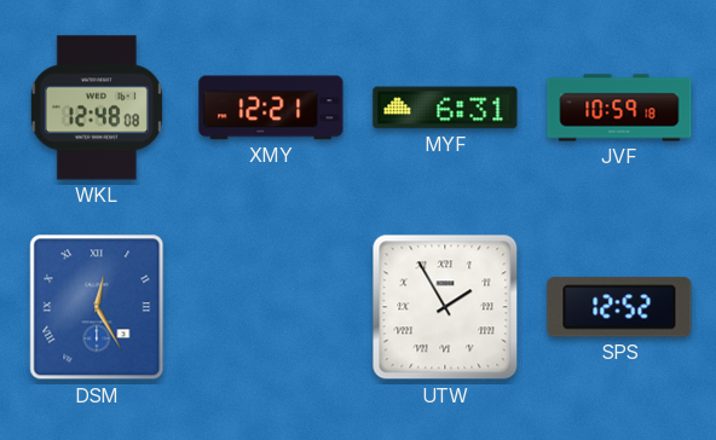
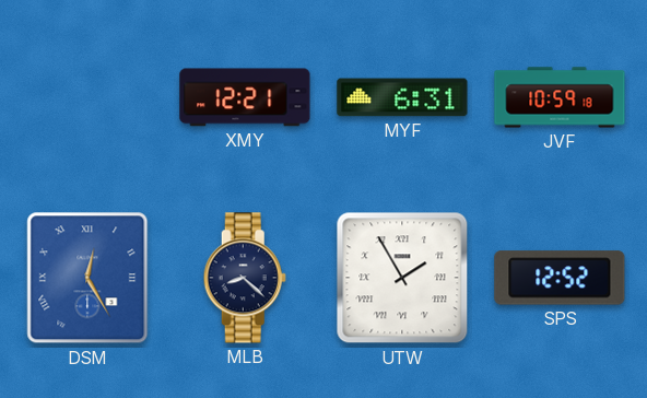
WKL: 12:48 -> none
MLB: none -> 8:22
